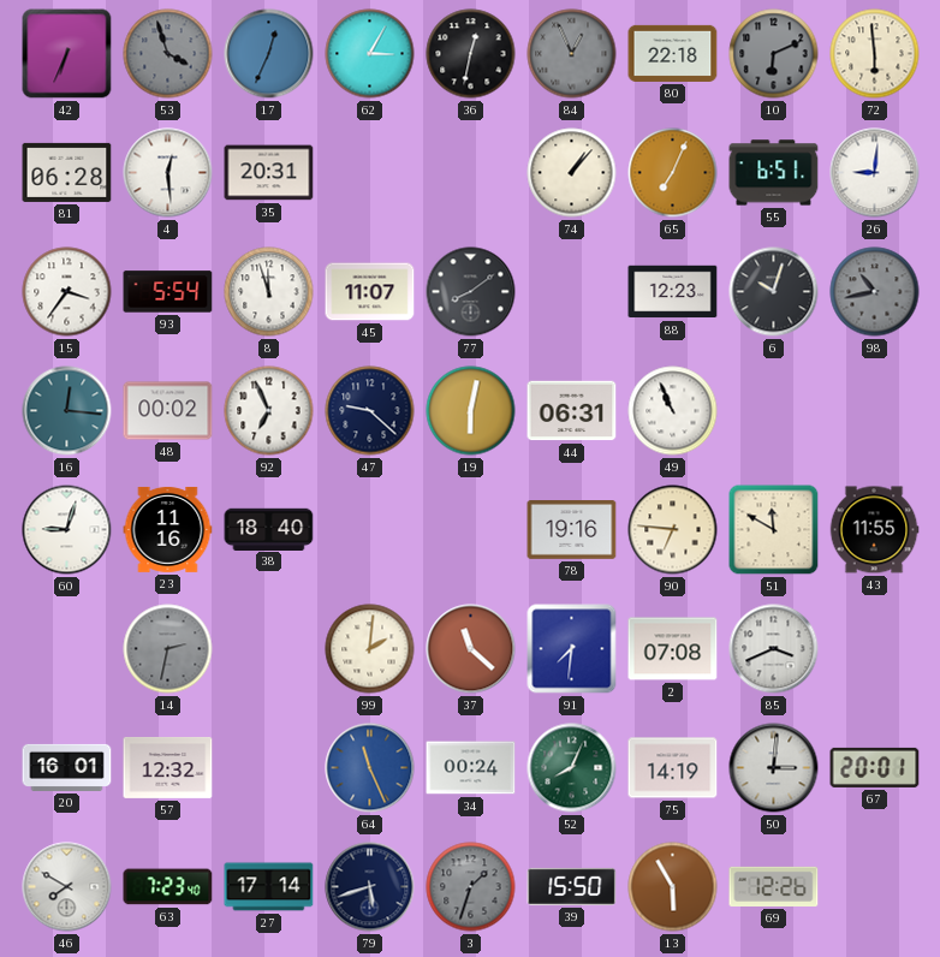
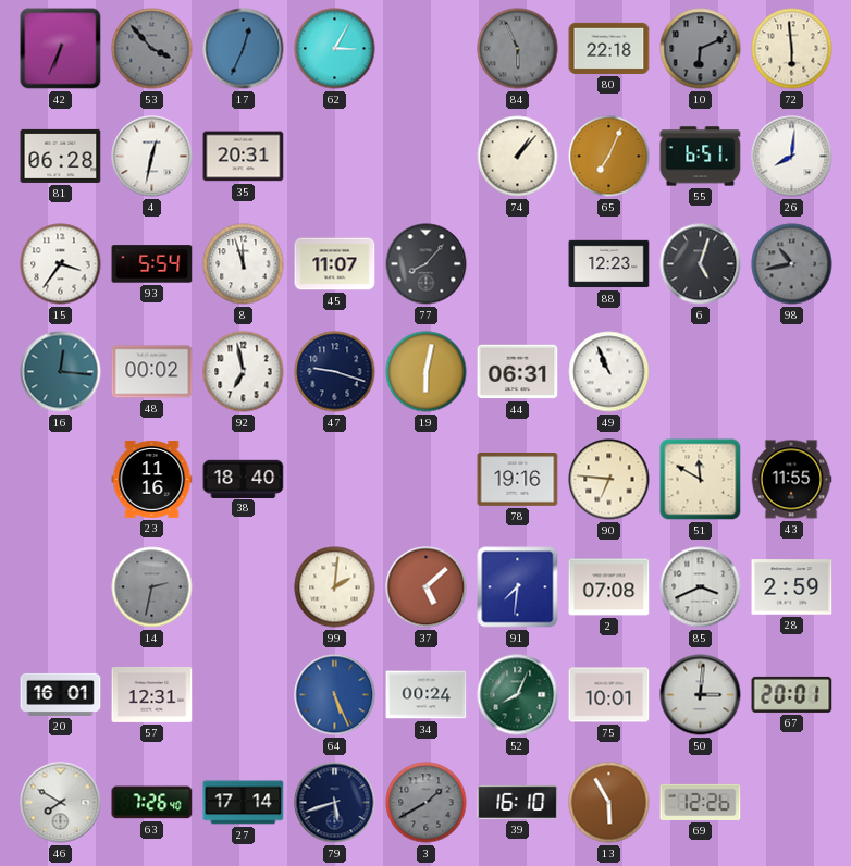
53: 3:57 -> 3:53
36: 12:32 -> none
84: 12:56 -> 5:56
4: 12:29 -> 12:32
26: 9:01 -> 8:01
77: 8:09 -> 8:07
6: 10:03 -> 5:03
92: 6:56 -> 6:58
47: 9:22 -> 9:18
60: 9:03 -> none
37: 11:22 -> 5:08
28: none -> 2:59
57: 12:32 -> 12:31
64: 11:26 -> 5:26
75: 14:19 -> 10:01
63: 7:23 -> 7:26
3: 1:33 -> 1:40
39: 15:50 -> 16:10
